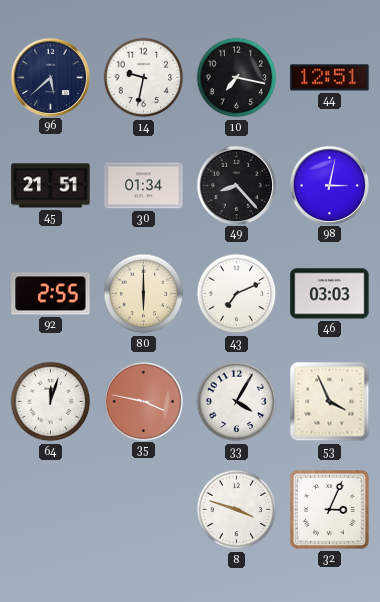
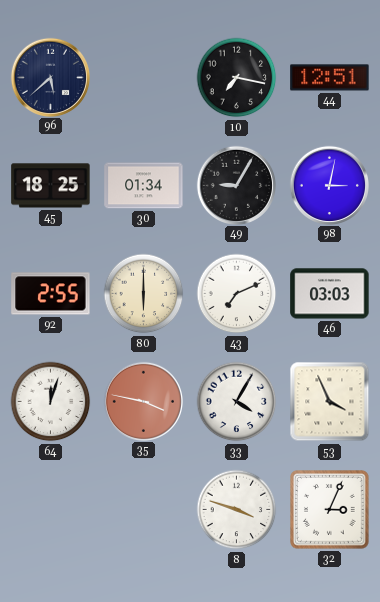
14: 9:32 -> none
45: 21:51 -> 18:25
49: 8:23 -> 9:05
